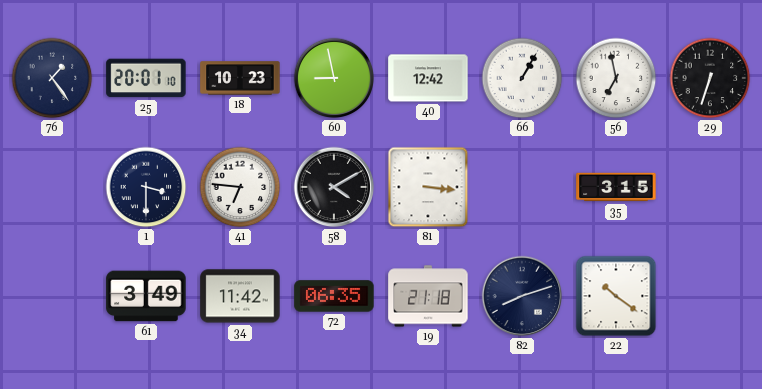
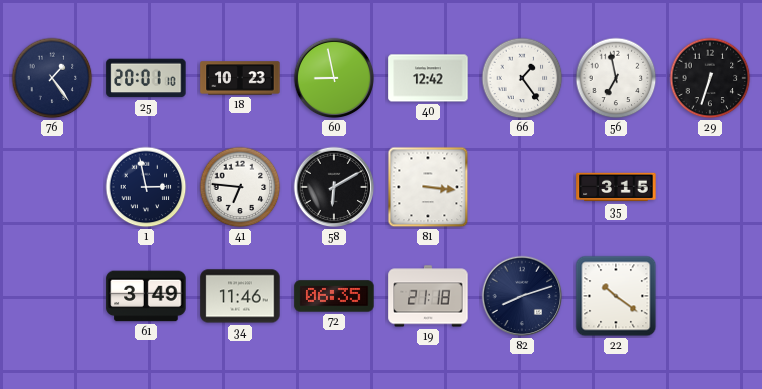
66: 1:05 -> 1:24
1: 3:30 -> 2:58
58: 4:10 -> 6:10
34: 11:42 -> 11:46
